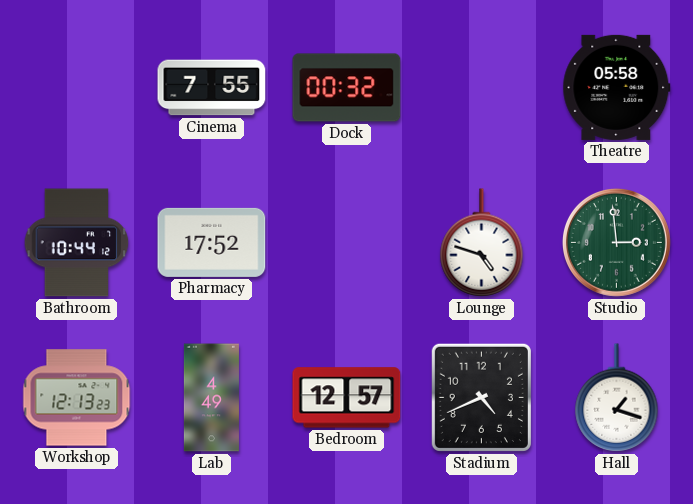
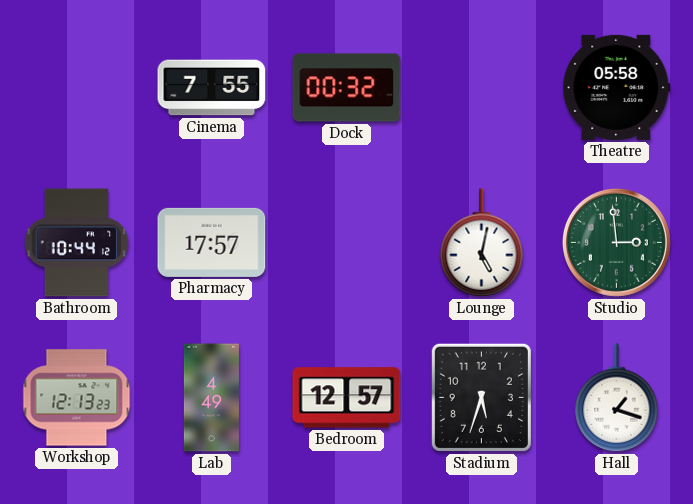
Pharmacy: 17:52 -> 17:57
Lounge: 4:48 -> 5:02
Stadium: 4:41 -> 5:33
